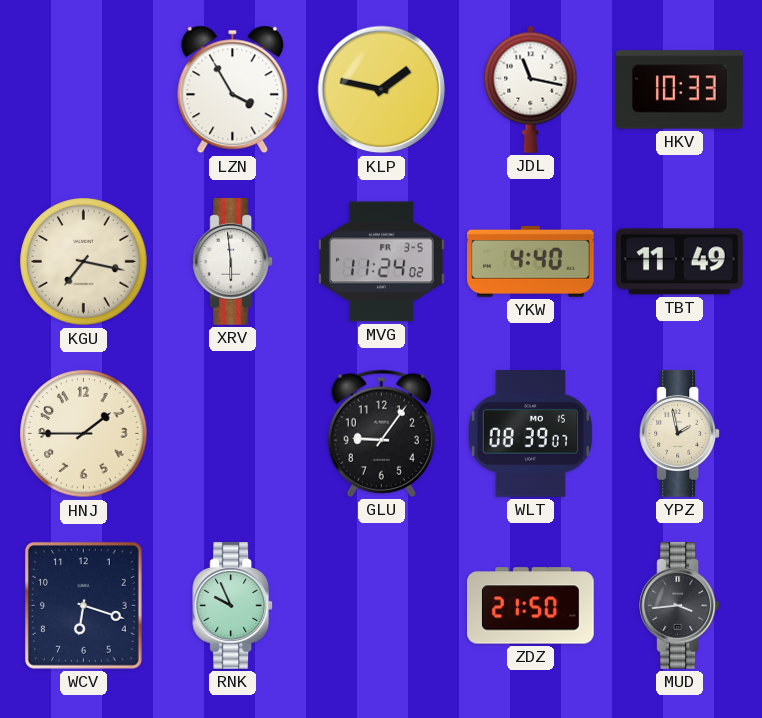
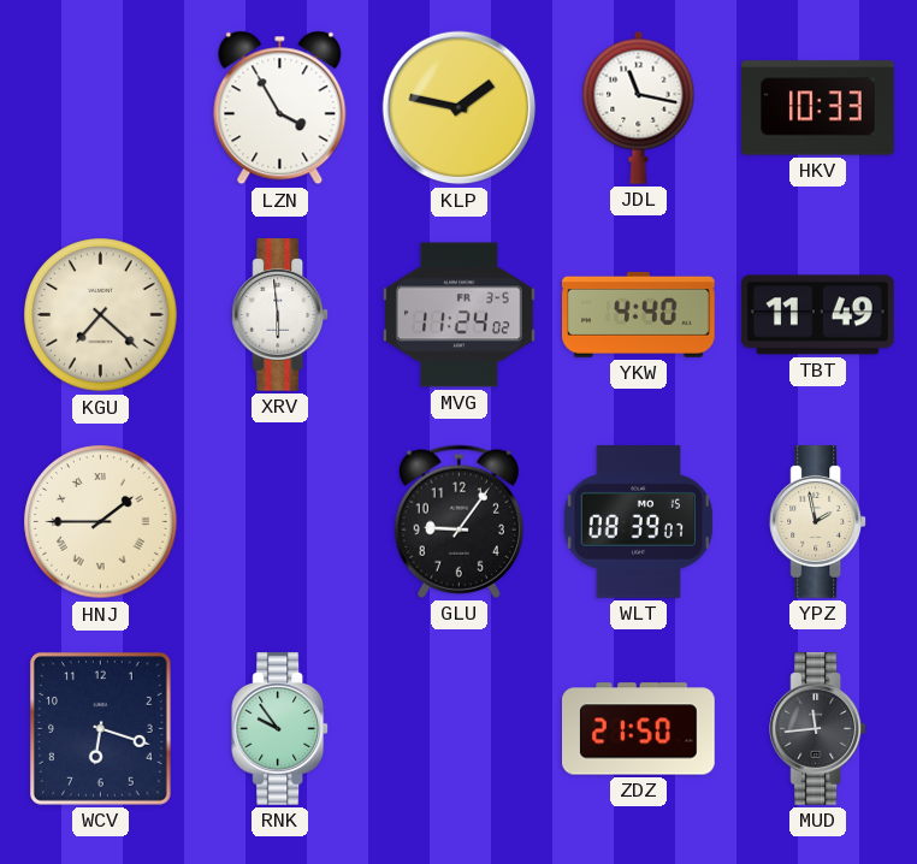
KGU: 7:17 -> 7:22
HNJ numerals: Arabic -> Roman
RNK: 9:56 -> 9:54
MUD: 3:44 -> 11:44
